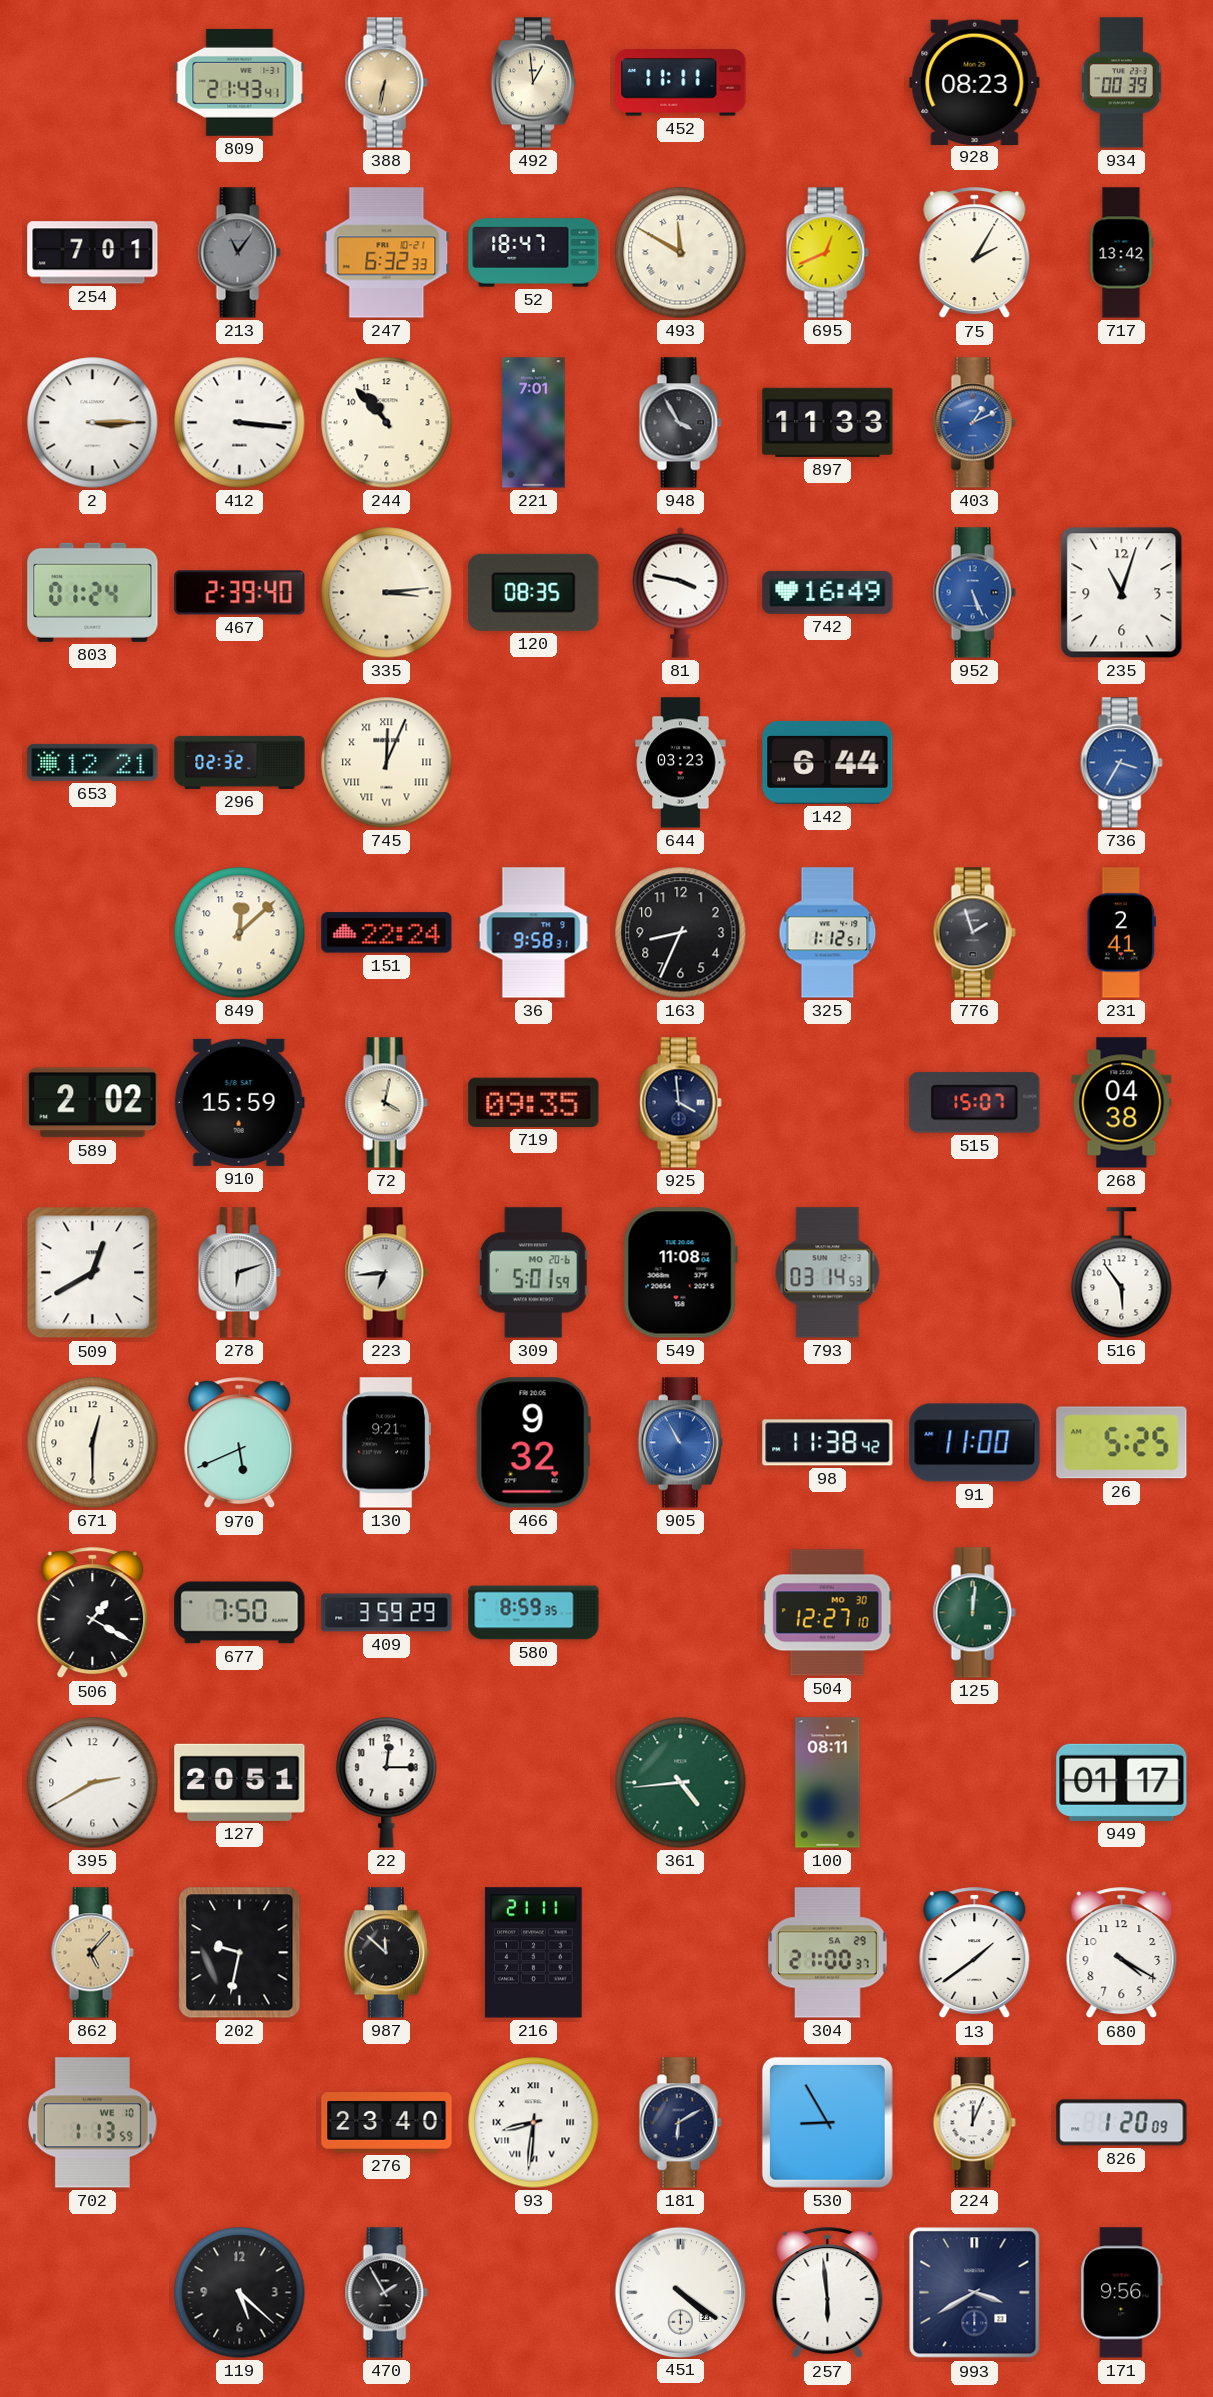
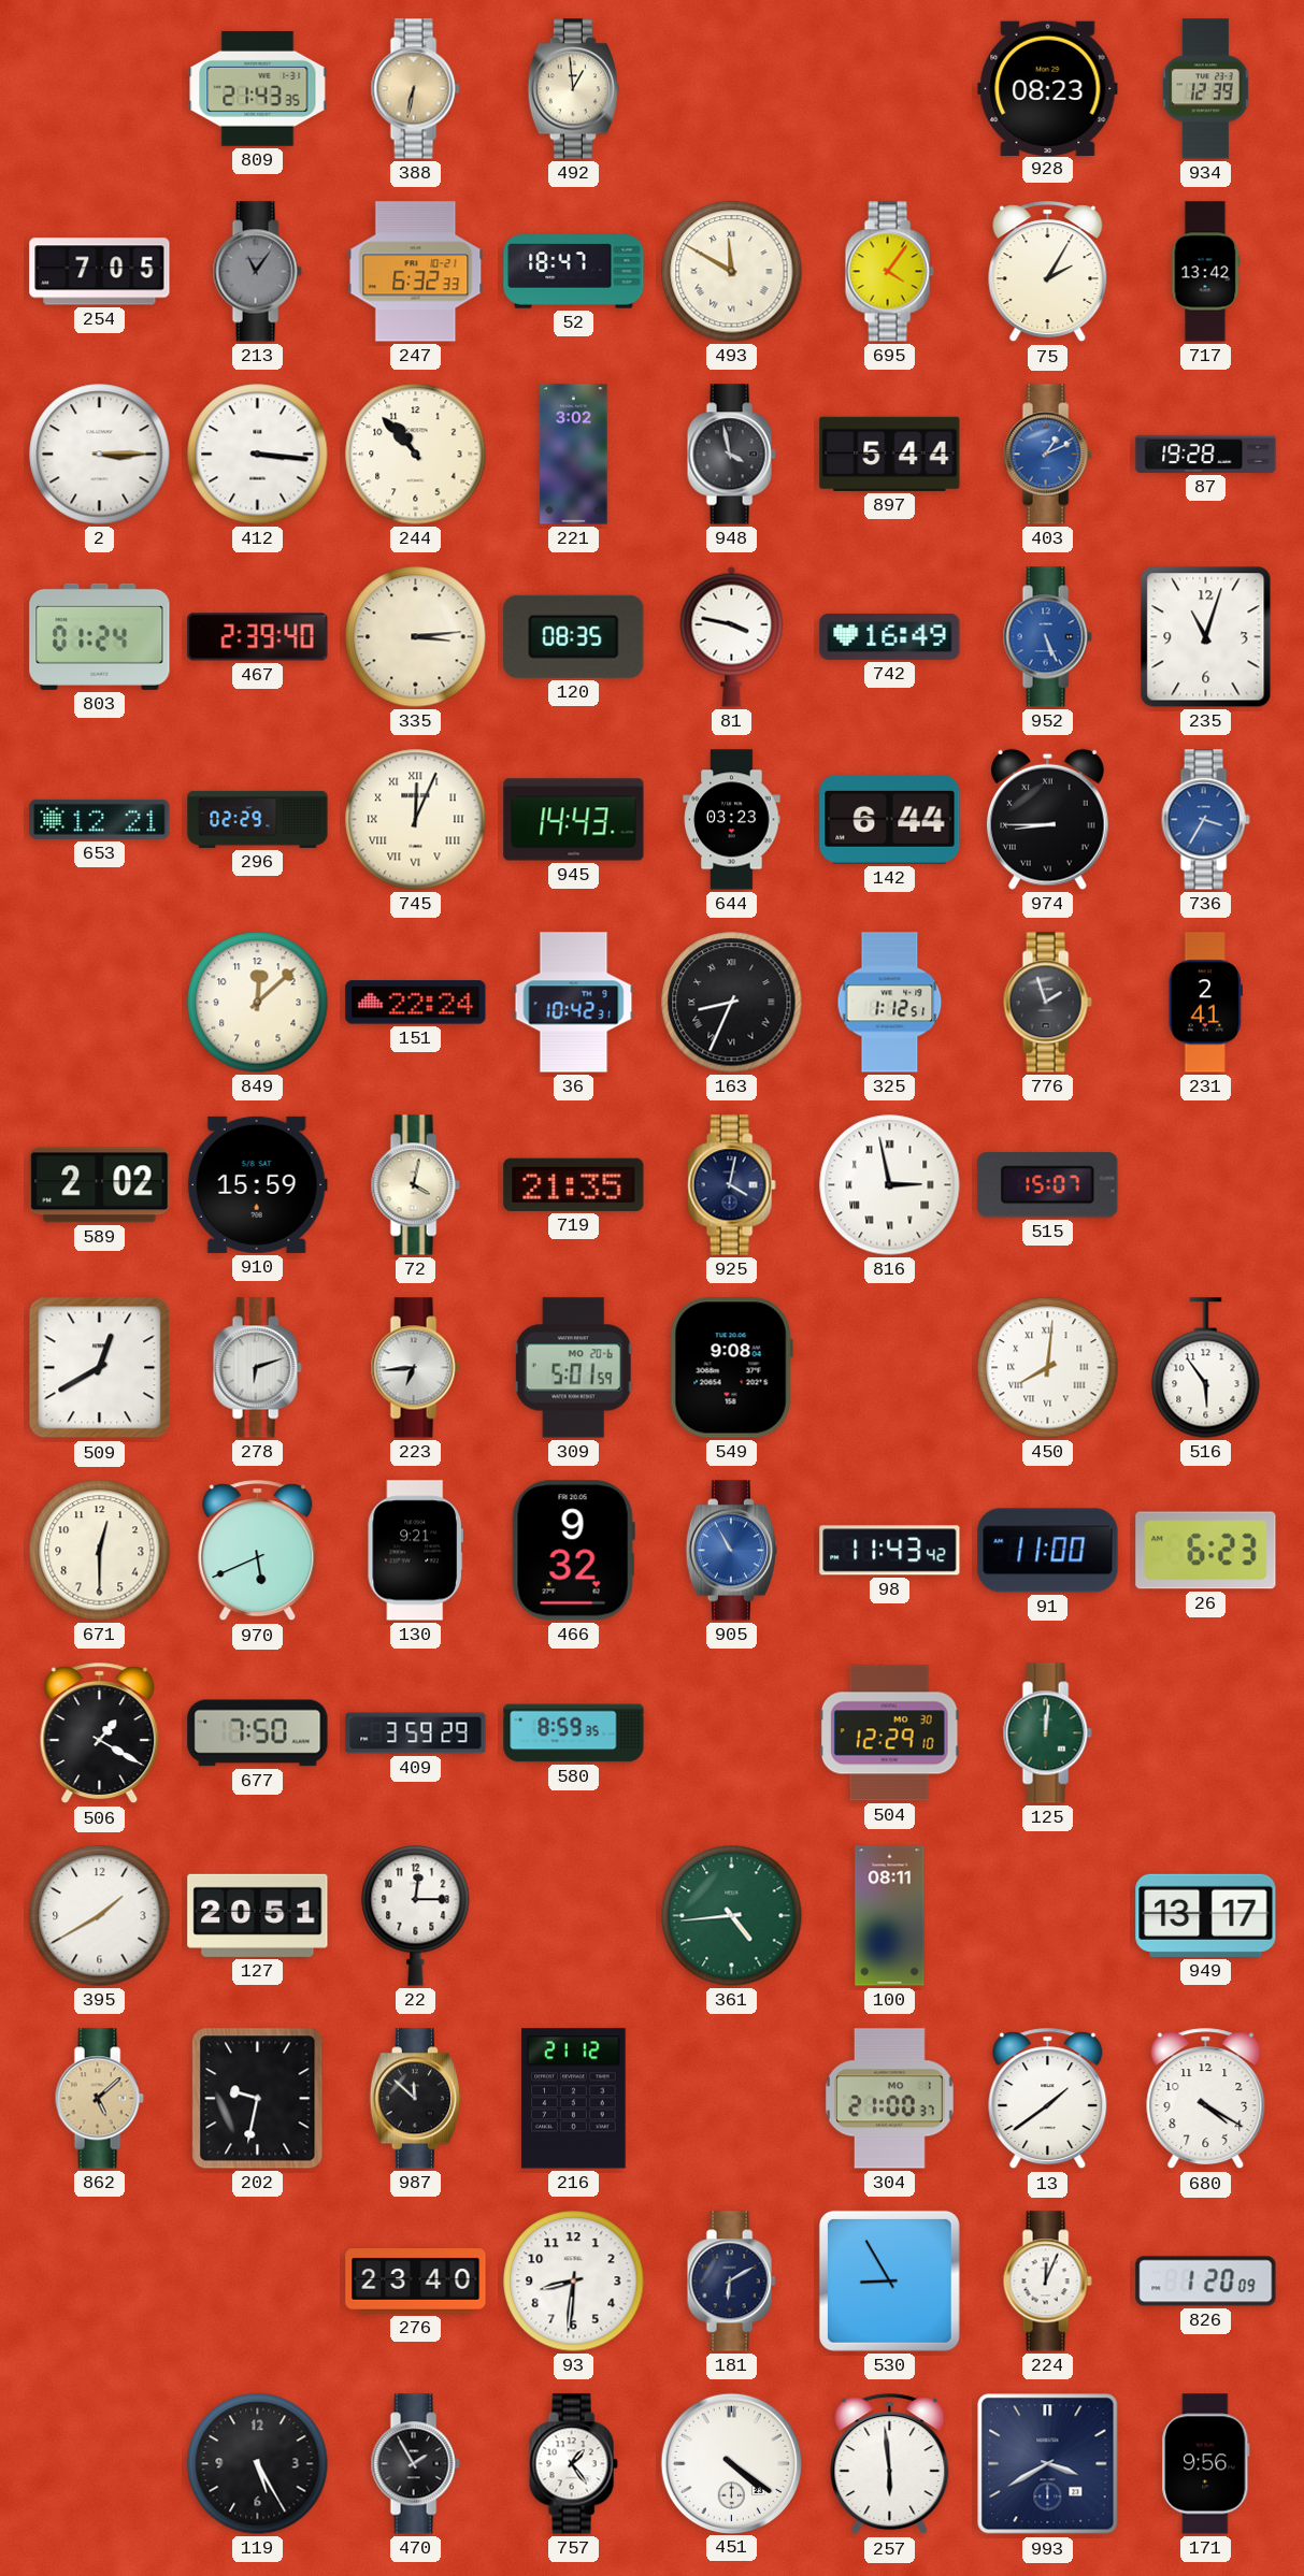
809: 21:43:41 -> 21:43:35
452: 11:11 -> none
934: 00:39 -> 12:39
254: 7:01 -> 7:05
695: 12:41 -> 4:06
221: 7:01 -> 3:02
948: 3:55 -> 3:58
897: 11:33 -> 5:44
87: none -> 19:28
296: 02:32 -> 02:29
945: none -> 14:43
974: none -> 8:45
36: 9:58 -> 10:42
163 numerals: Arabic -> Roman
719: 09:35 -> 21:35
925: 3:59 -> 4:02
816: none -> 2:58
268: 04:38 -> none
549: 11:08 -> 9:08
793: 03:14 -> none
450: none -> 8:01
98: 11:38 -> 11:43
26: 5:25 -> 6:23
504: 12:27 -> 12:29
395: 2:40 -> 1:40
949: 01:17 -> 13:17
862: 5:07 -> 5:08
216: 21:11 -> 21:12
304 date: SA 29 -> MO 1
702: 1:13 -> none
93 numerals: Roman -> Arabic
119: 5:22 -> 5:25
757: none -> 1:24
